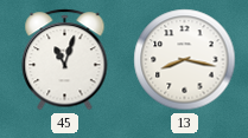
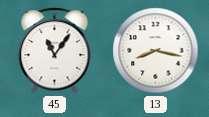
45: 11:03 -> 11:06
